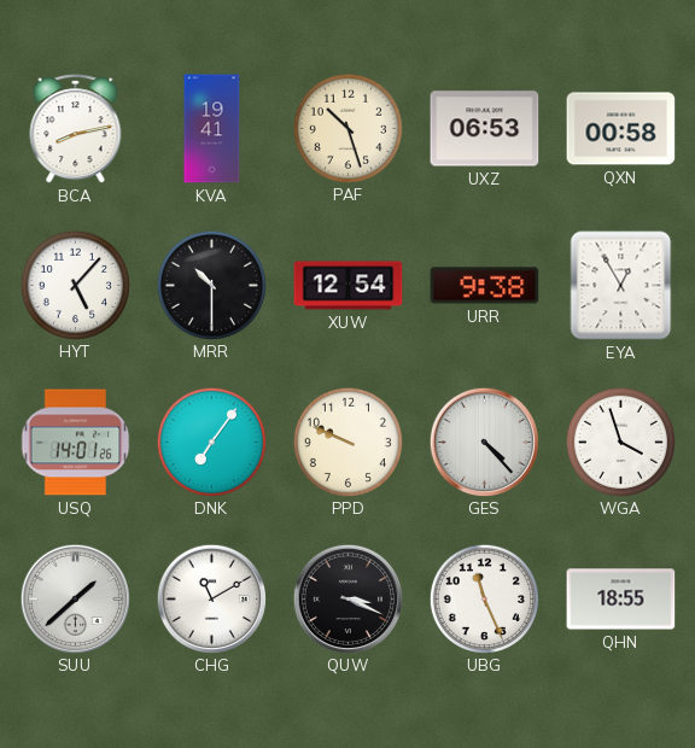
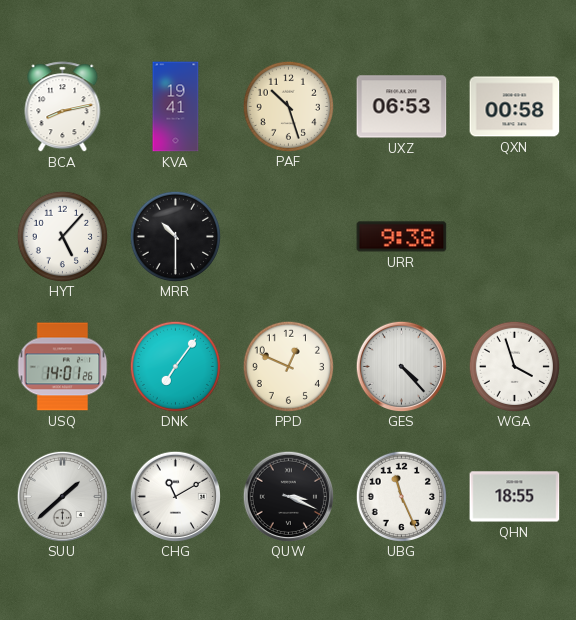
XUW: 12:54 -> none
EYA: 12:55 -> none
PPD: 9:49 -> 12:49
